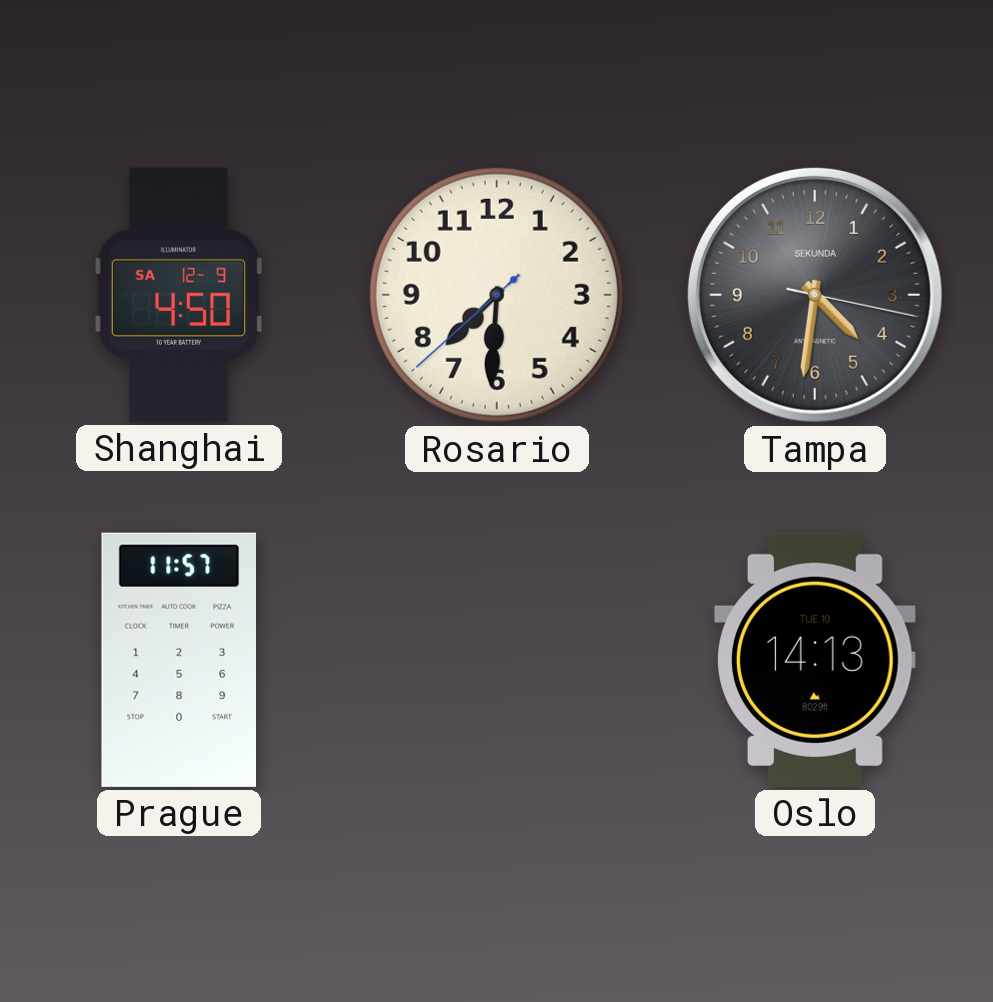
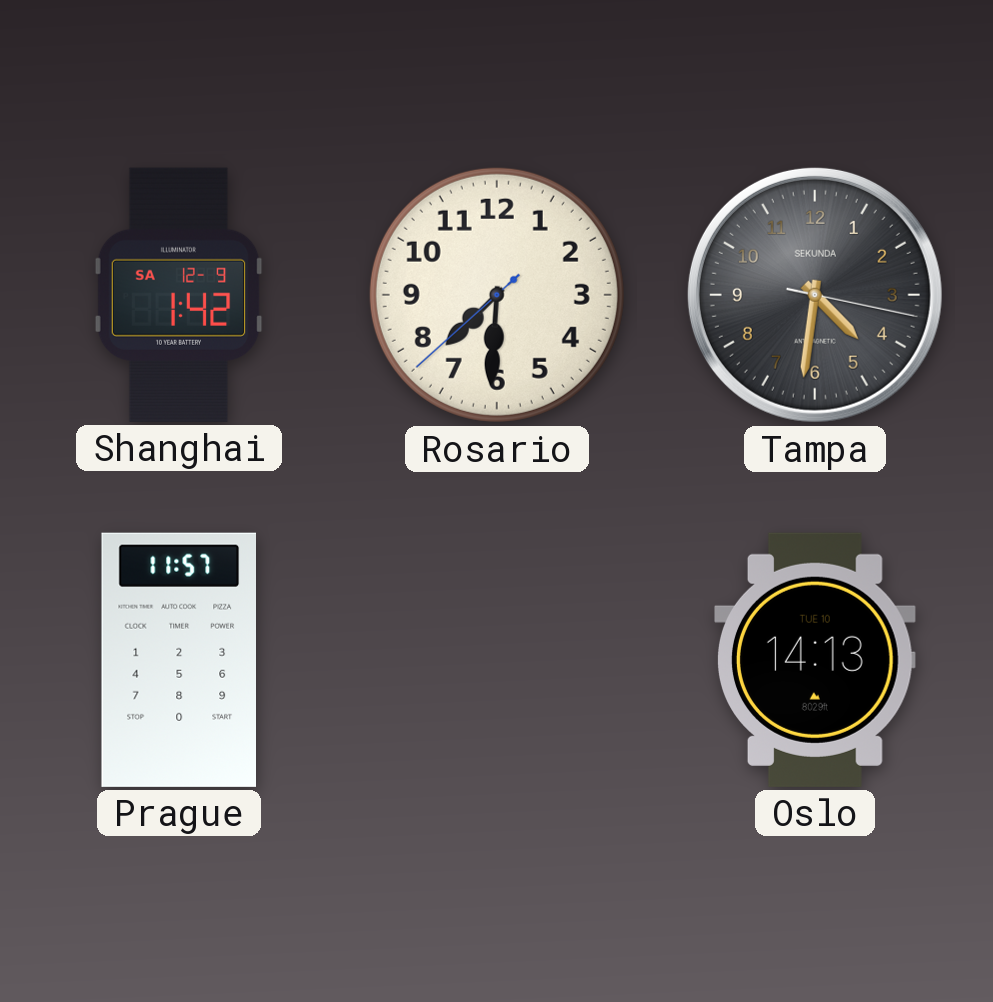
Shanghai: 4:50 -> 1:42
